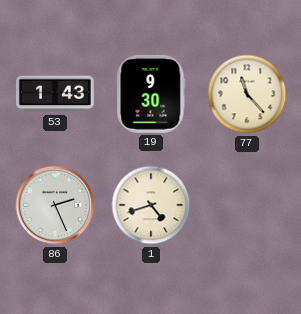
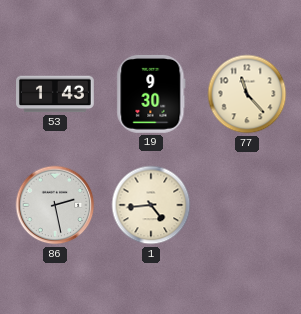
86: 2:26 -> 2:28
1: 4:42 -> 4:44
